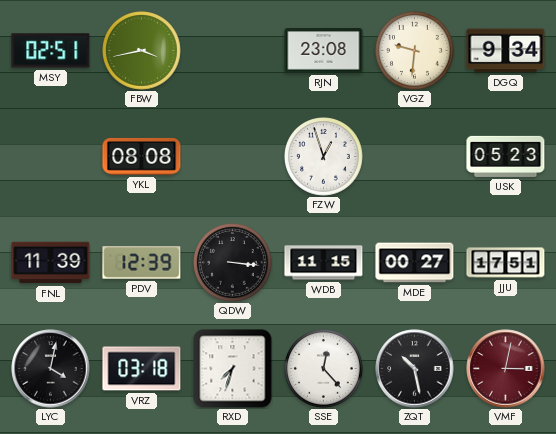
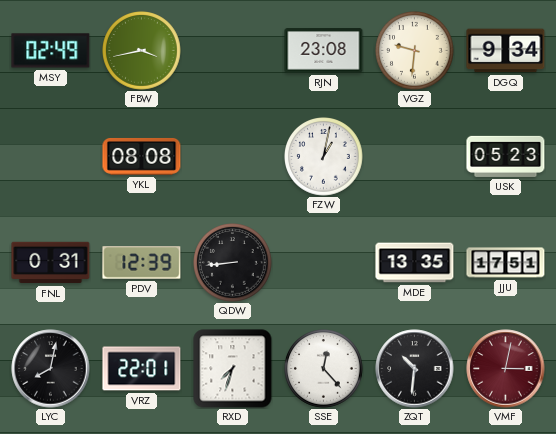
MSY: 02:51 -> 02:49
FZW: 12:57 -> 1:02
FNL: 11:39 -> 0:31
QDW: 3:16 -> 8:44
WDB: 11:15 -> none
MDE: 00:27 -> 13:35
LYC: 4:02 -> 8:02
VRZ: 03:18 -> 22:01
ZQT: 10:28 -> 10:31
